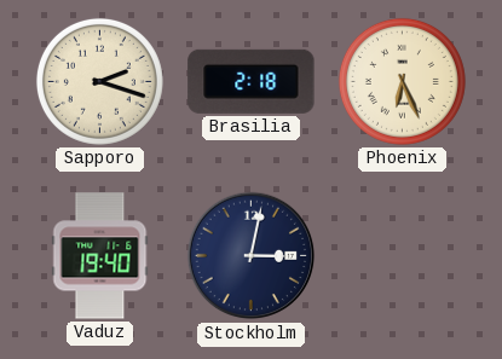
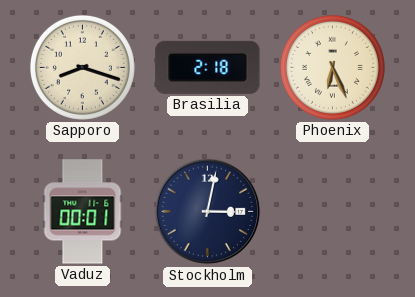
Sapporo: 2:18 -> 8:18
Vaduz: 19:40 -> 00:01
